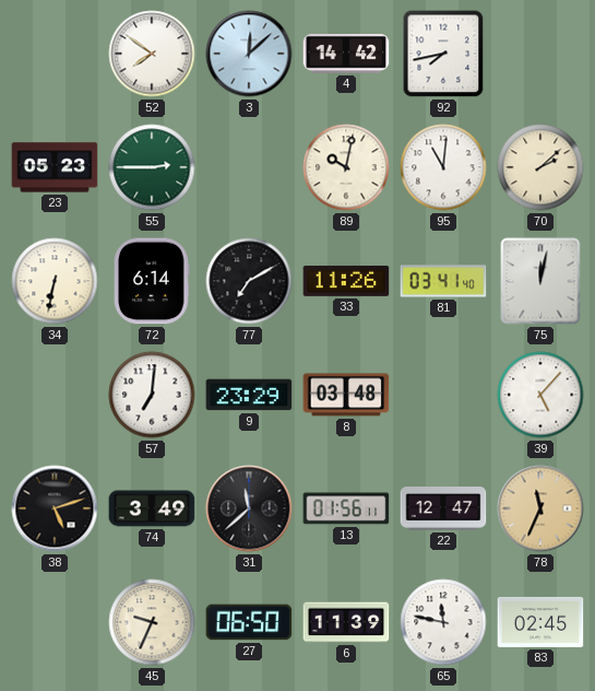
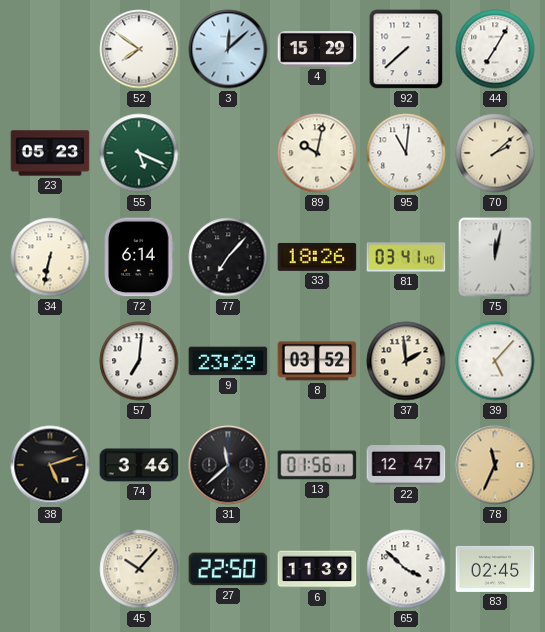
4: 14:42 -> 15:29
92: 7:43 -> 7:38
44: none -> 7:05
55: 2:45 -> 5:19
77: 7:10 -> 7:07
33: 11:26 -> 18:26
8: 03:48 -> 03:52
37: none -> 1:59
74: 3:49 -> 3:46
45: 9:34 -> 10:07
27: 06:50 -> 22:50
65: 11:47 -> 3:52
